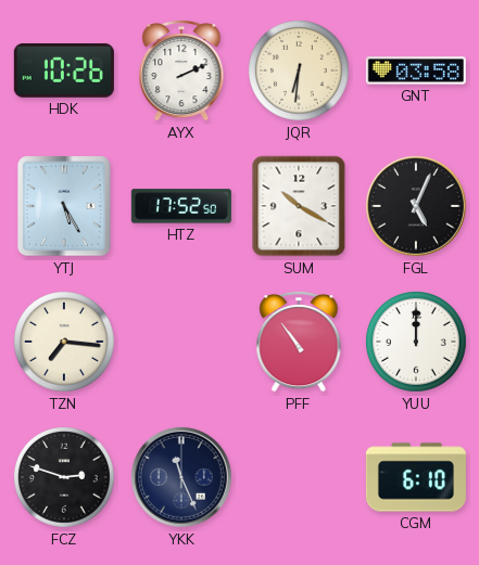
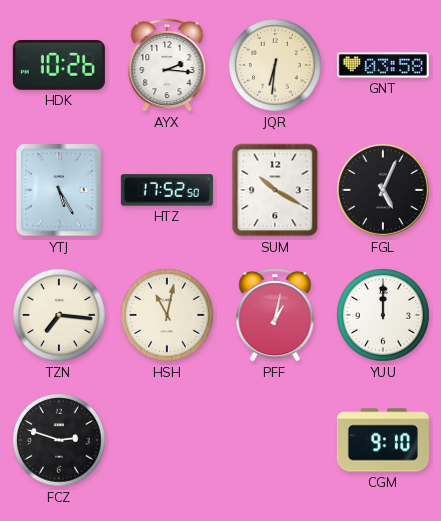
AYX: 2:11 -> 2:16
HSH: none -> 11:02
PFF: 10:54 -> 1:02
YKK: 11:26 -> none
CGM: 6:10 -> 9:10
